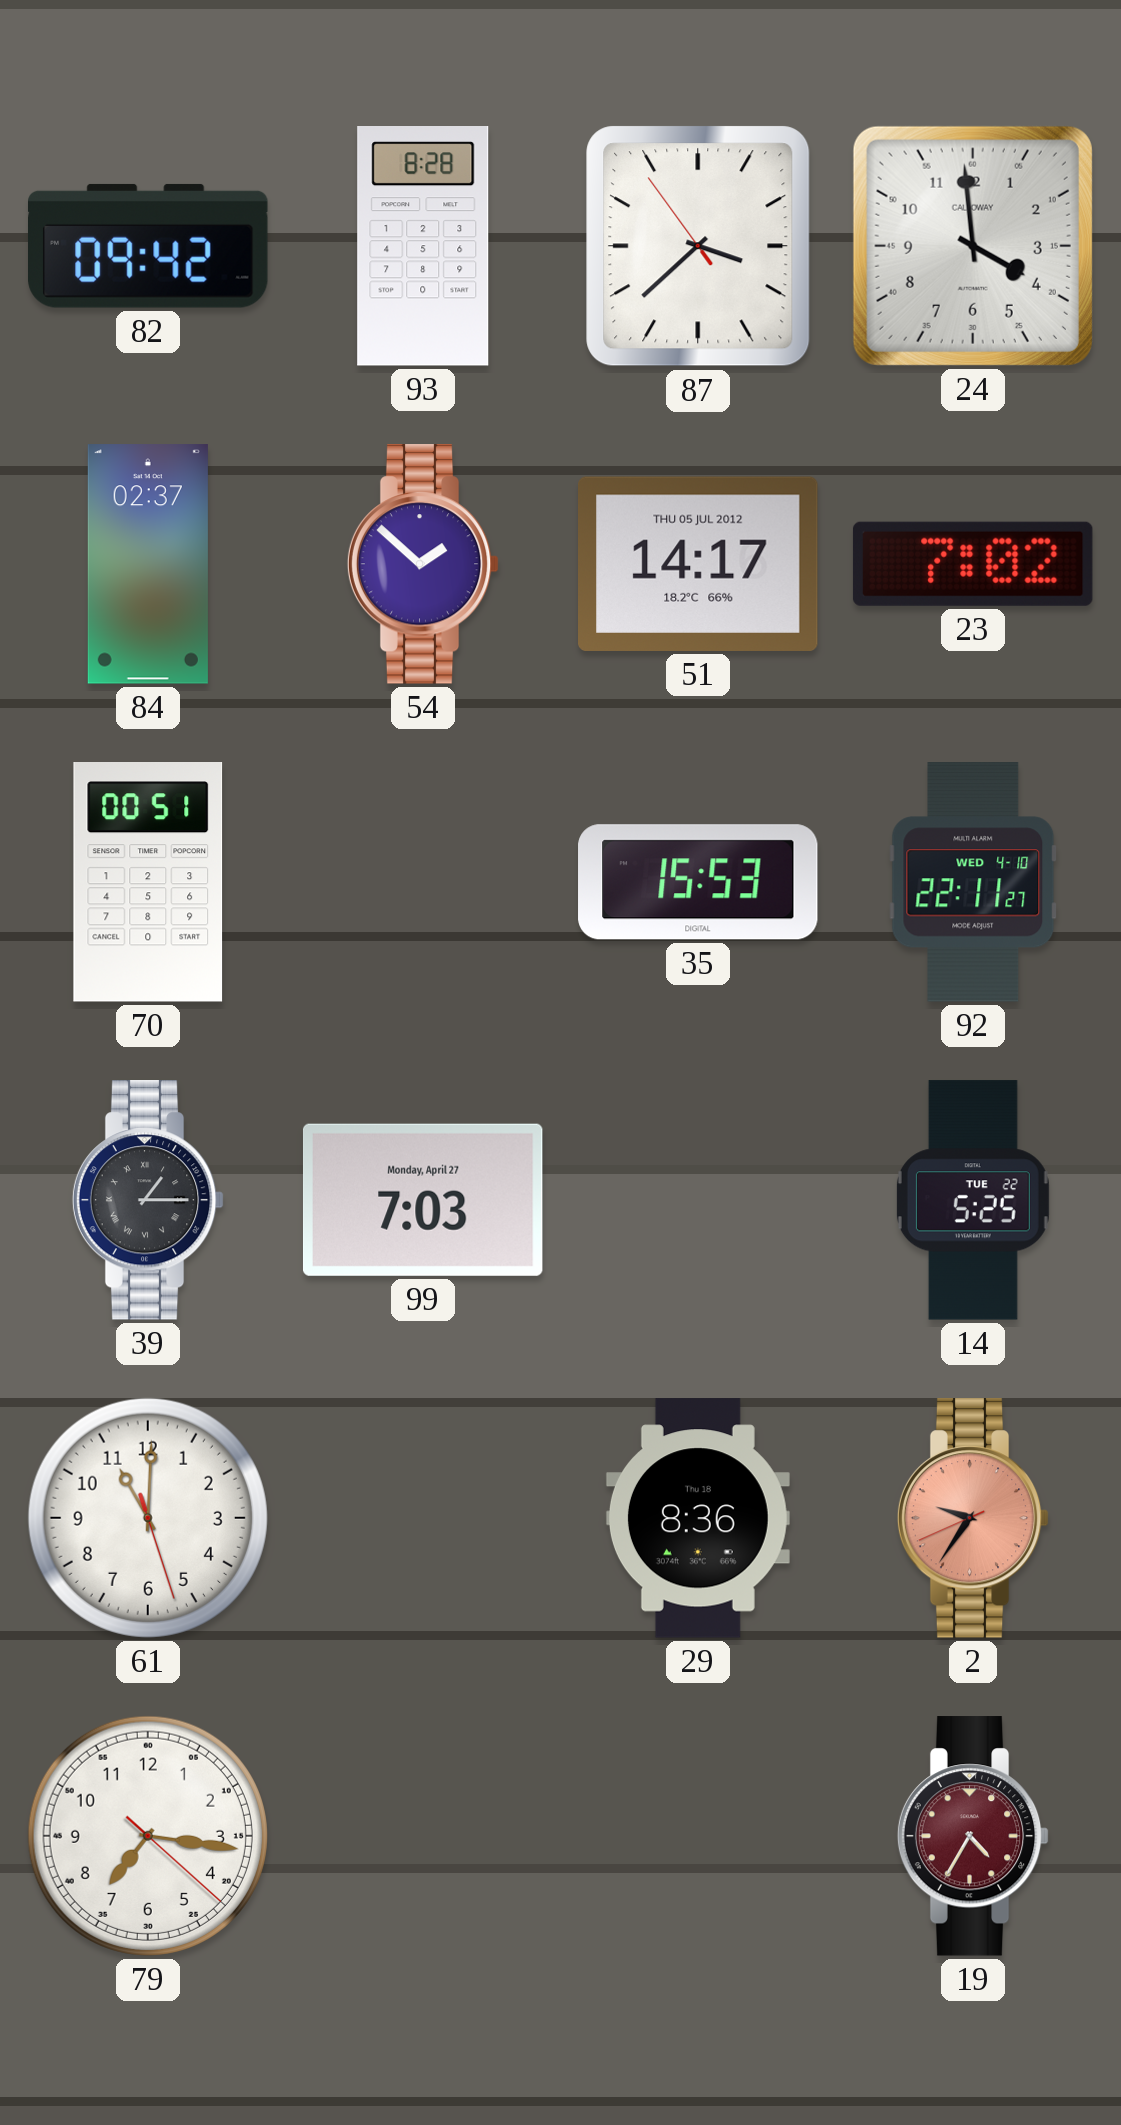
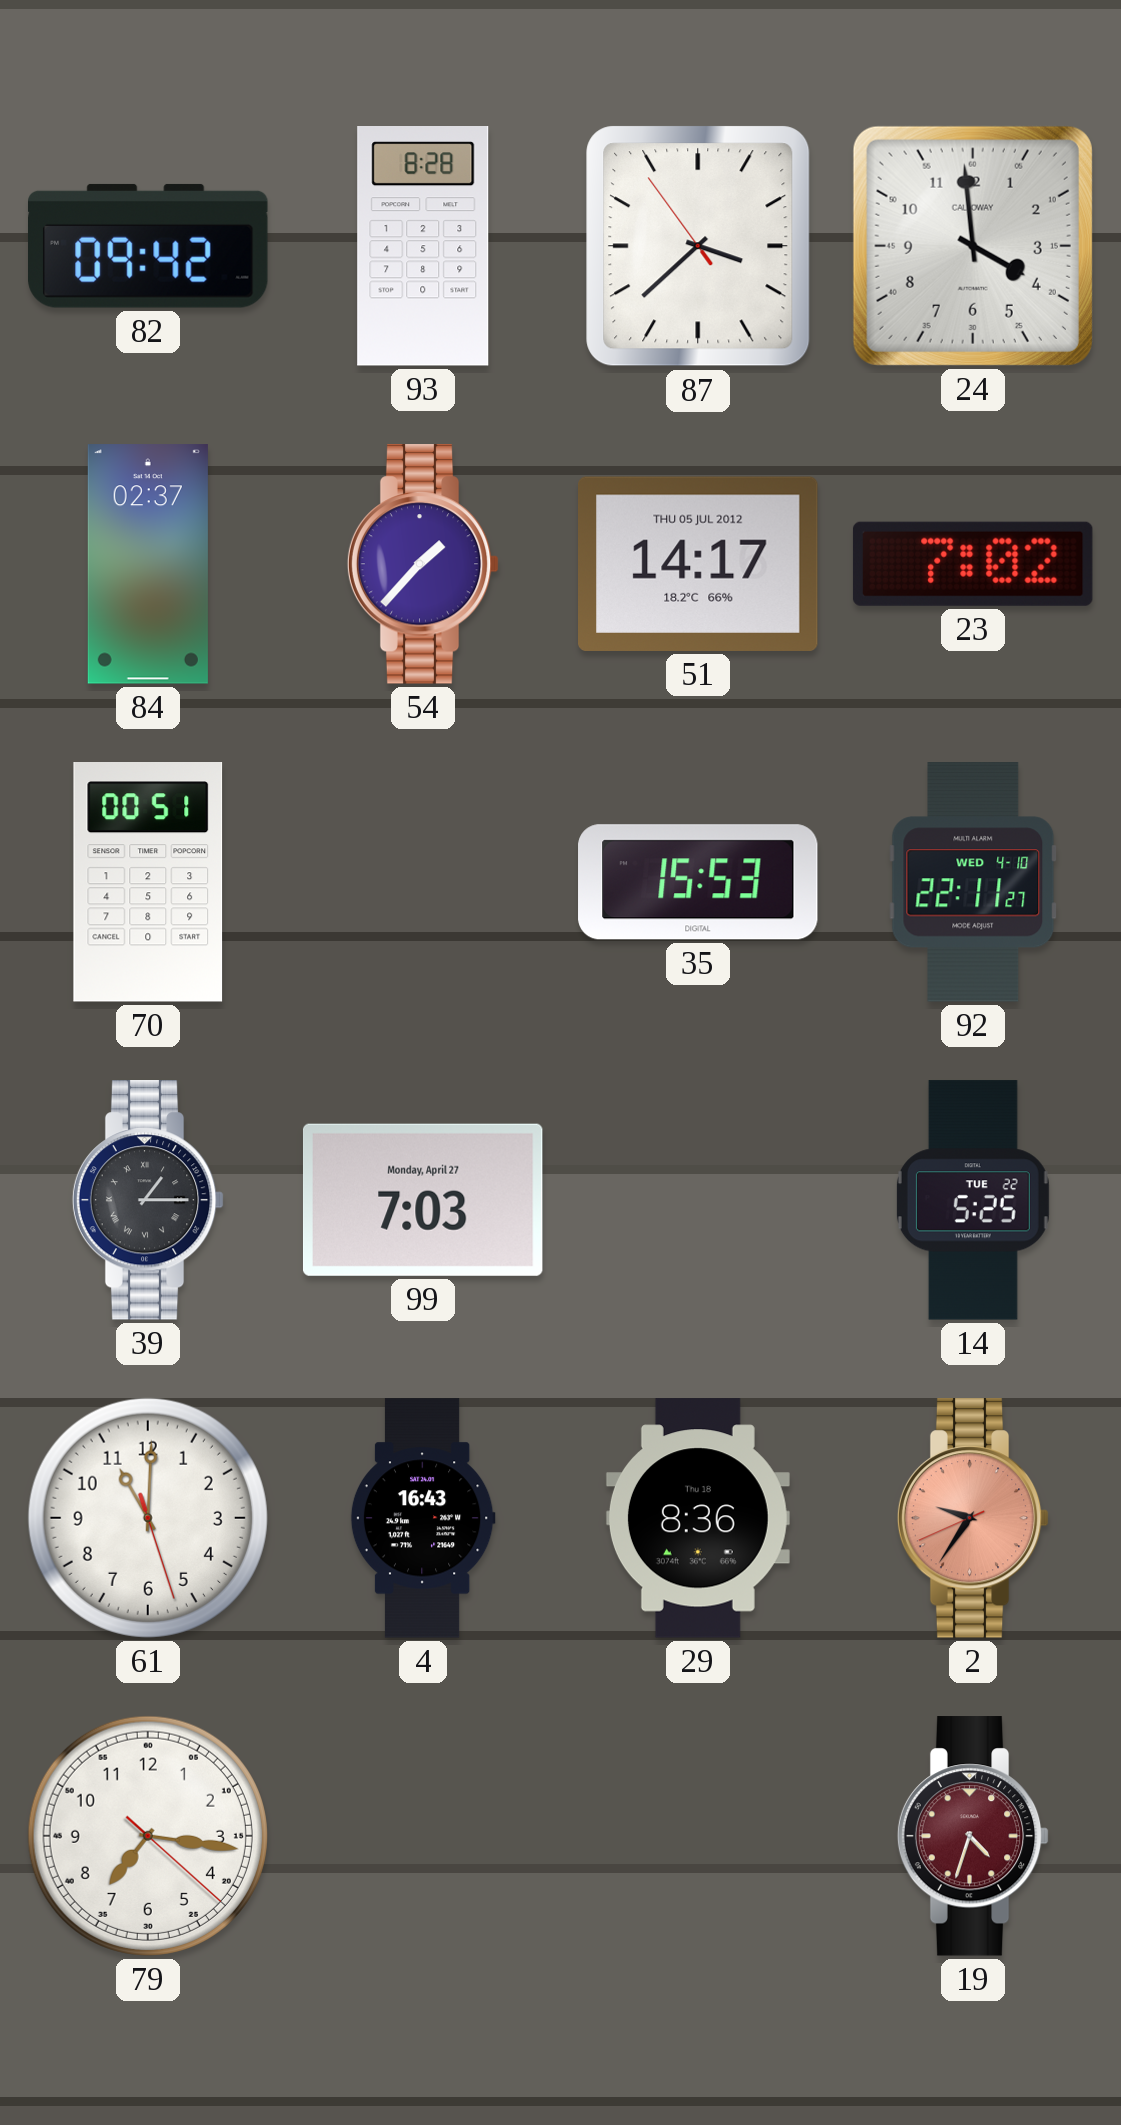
54: 1:52 -> 1:37
4: none -> 16:43
19: 4:35 -> 4:33
